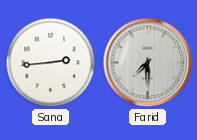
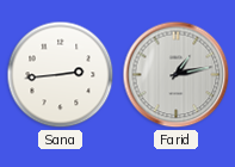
Farid: 7:30 -> 1:13
